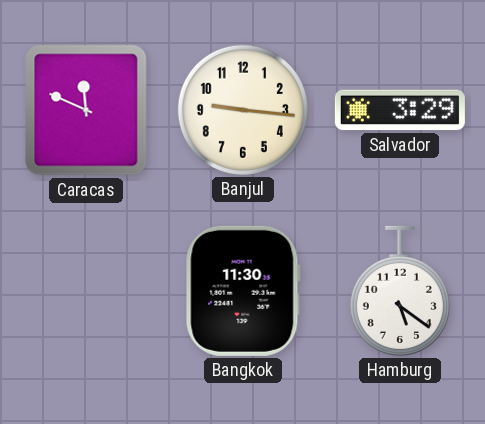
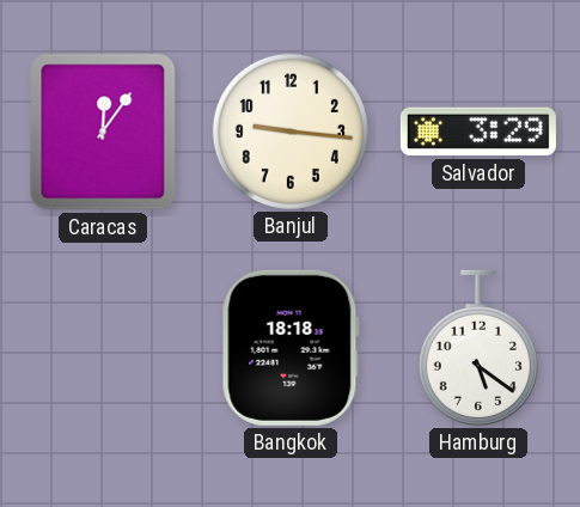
Caracas: 11:49 -> 12:06
Bangkok: 11:30 -> 18:18
